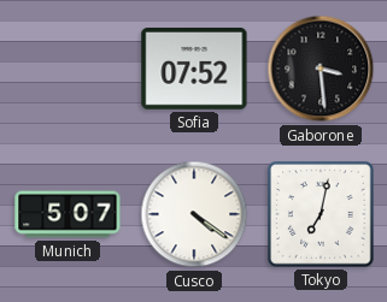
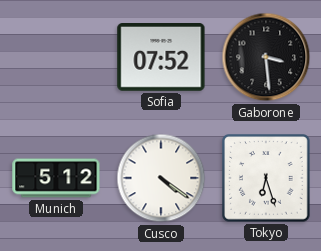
Munich: 5:07 -> 5:12
Tokyo: 7:02 -> 6:27
